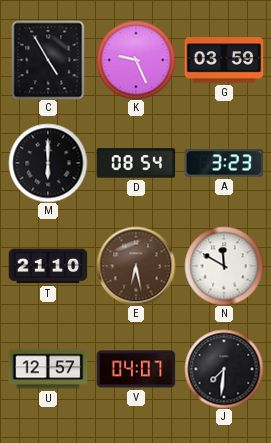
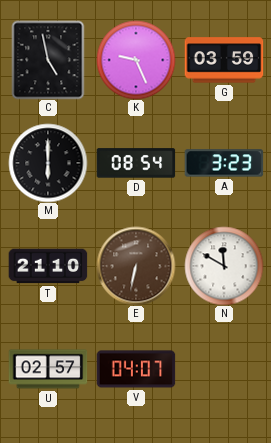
C: 4:55 -> 4:58
E: 6:28 -> 6:32
U: 12:57 -> 02:57
J: 7:31 -> none
